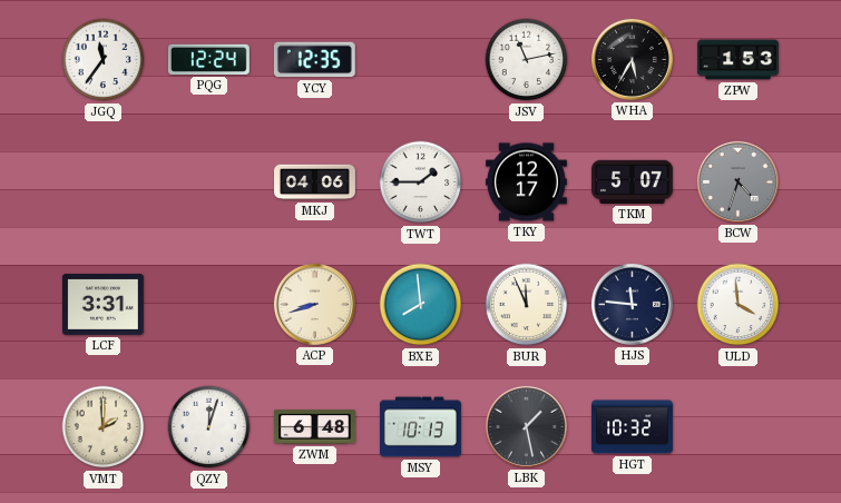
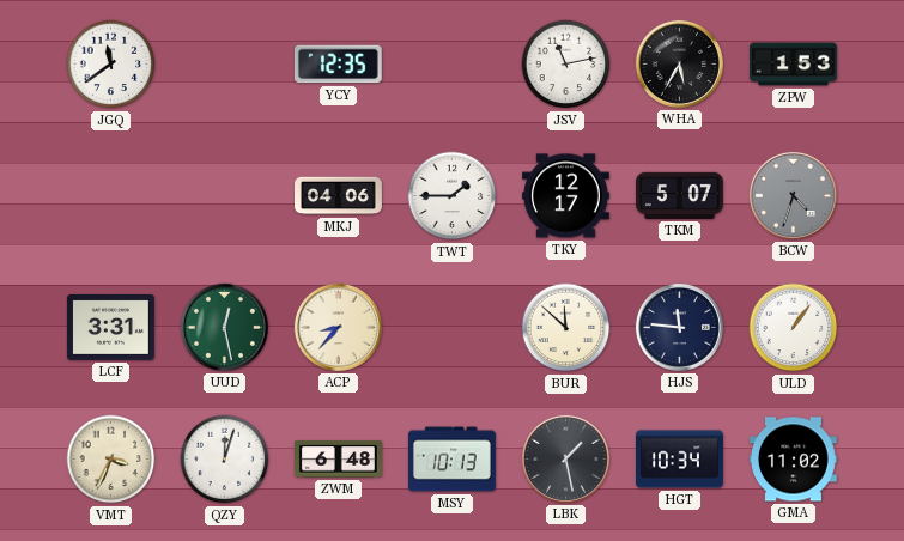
JGQ: 11:36 -> 11:39
PQG: 12:24 -> none
UUD: none -> 12:28
ACP: 8:42 -> 8:37
BXE: 7:59 -> none
BUR: 11:56 -> 11:52
ULD: 3:59 -> 1:06
VMT: 2:00 -> 3:34
HGT: 10:32 -> 10:34
GMA: none -> 11:02
